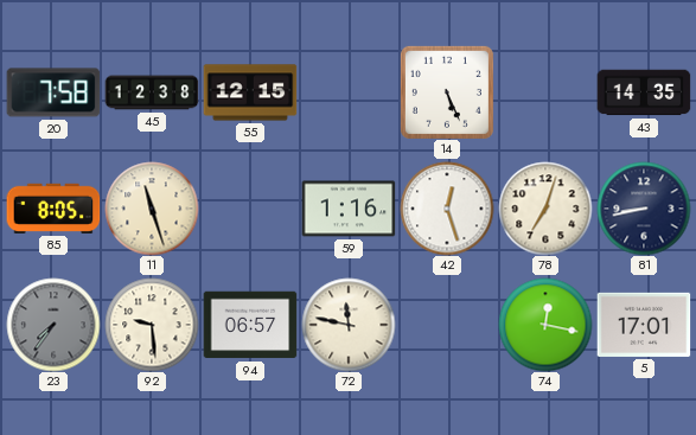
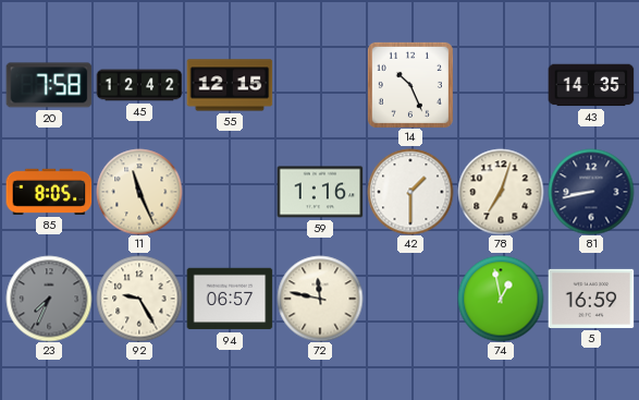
45: 12:38 -> 12:42
14: 5:26 -> 10:26
11: 11:27 -> 11:26
42: 12:27 -> 1:30
23: 7:36 -> 7:34
92: 9:29 -> 9:25
74: 12:17 -> 12:58
5: 17:01 -> 16:59
